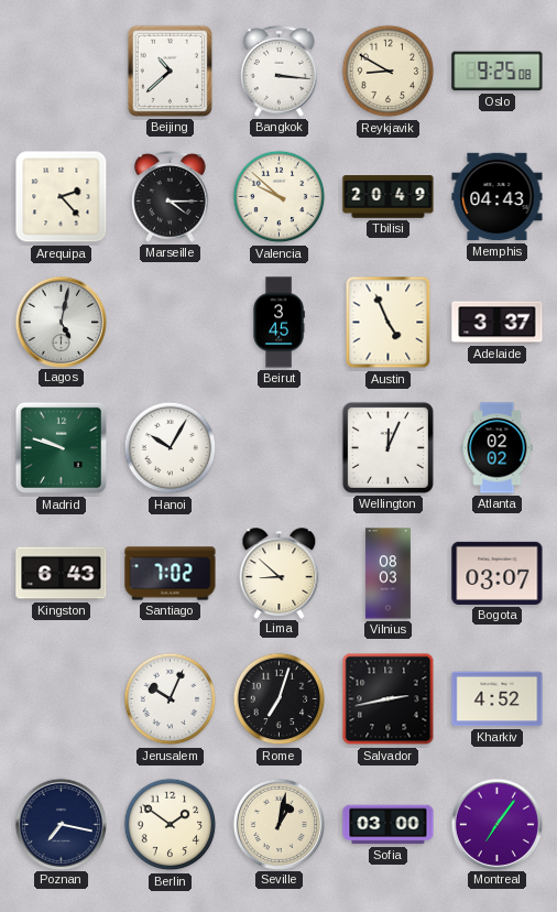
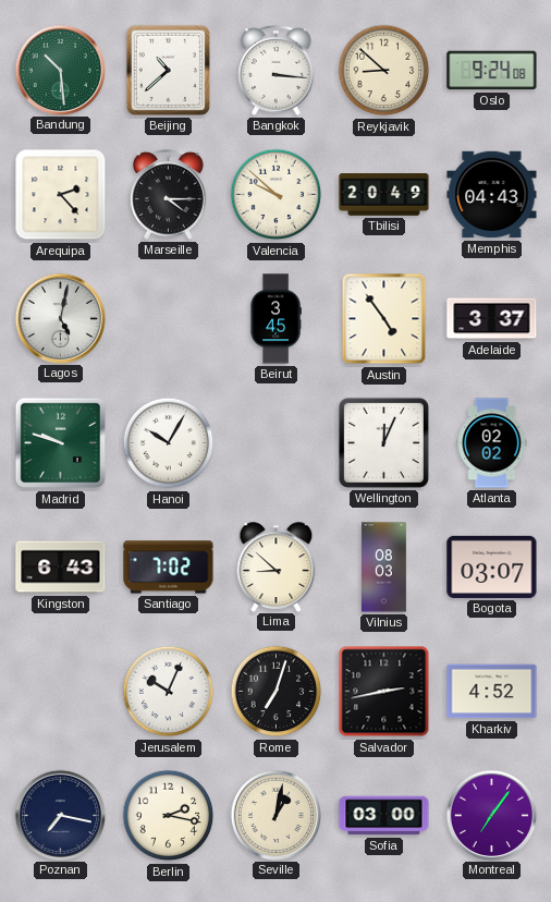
Bandung: none -> 10:29
Reykjavik: 8:50 -> 8:52
Oslo: 9:25 -> 9:24
Austin: 4:56 -> 4:54
Berlin: 1:51 -> 2:17
